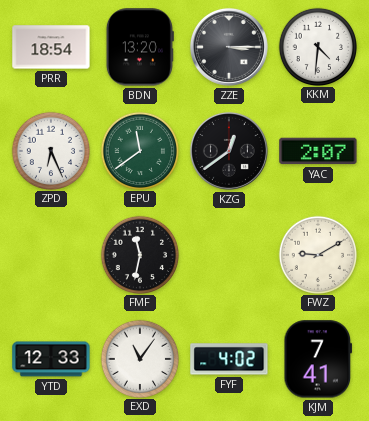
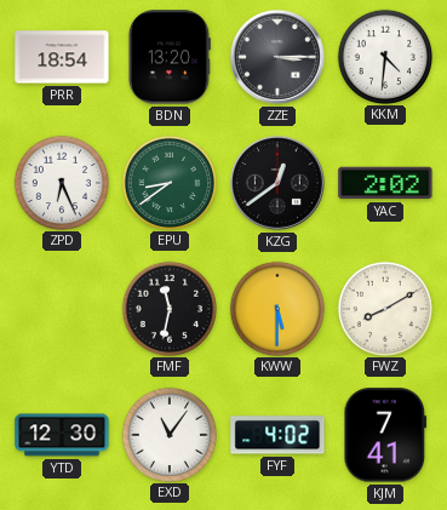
EPU: 11:39 -> 8:39
YAC: 2:07 -> 2:02
KWW: none -> 5:30
FWZ: 9:10 -> 8:10
YTD: 12:33 -> 12:30
